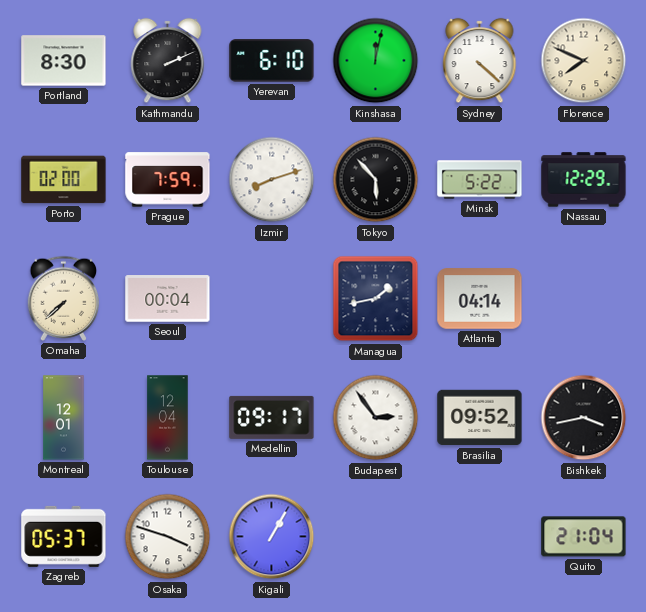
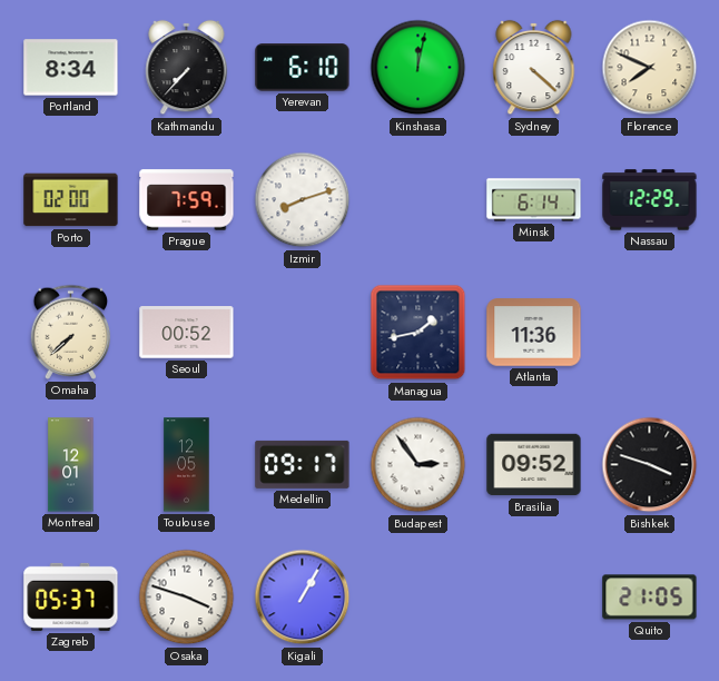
Portland: 8:30 -> 8:34
Kathmandu: 2:11 -> 7:37
Tokyo: 5:53 -> none
Minsk: 5:22 -> 6:14
Seoul: 00:04 -> 00:52
Atlanta: 04:14 -> 11:36
Toulouse: 12:04 -> 12:05
Bishkek: 3:43 -> 3:48
Quito: 21:04 -> 21:05
